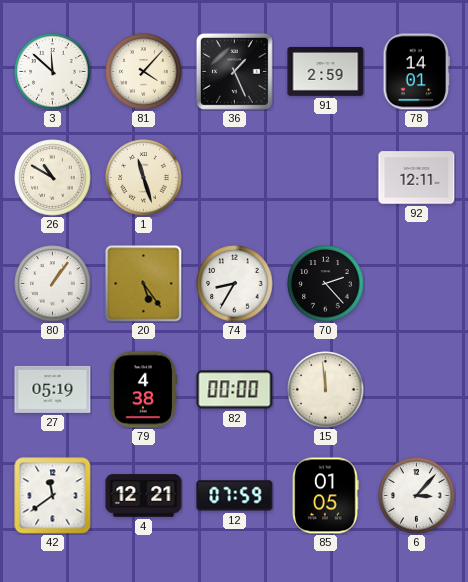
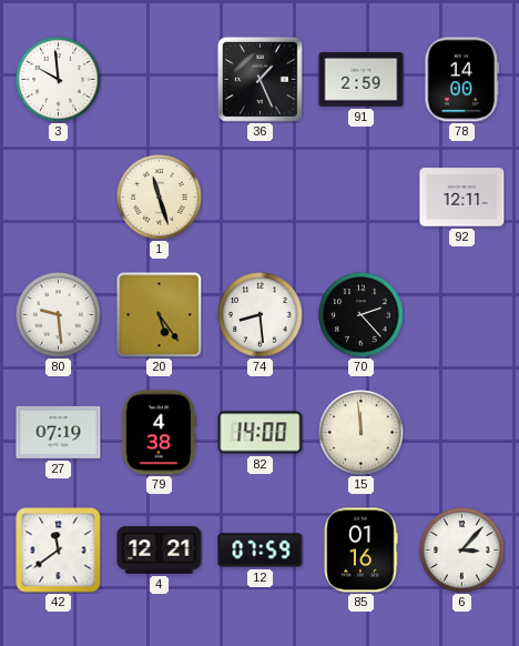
3: 11:52 -> 9:59
81: 4:07 -> none
78: 14:01 -> 14:00
26: 10:50 -> none
80: 1:06 -> 9:29
74: 8:35 -> 8:29
27: 05:19 -> 07:19
82: 00:00 -> 14:00
85: 01:05 -> 01:16
